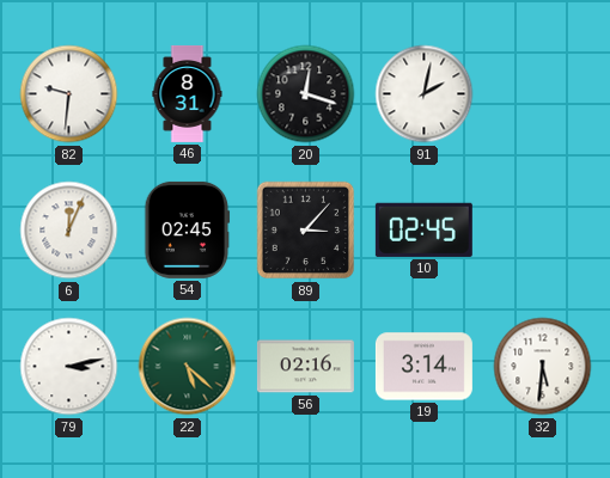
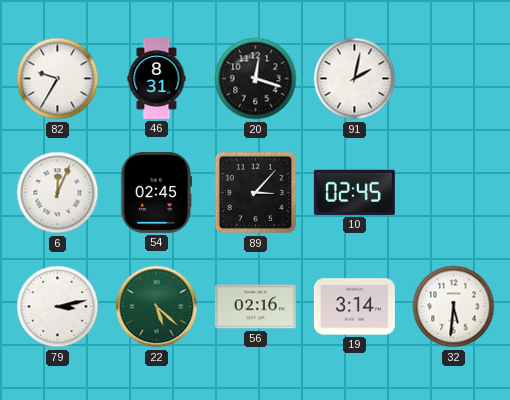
82: 9:31 -> 9:35
